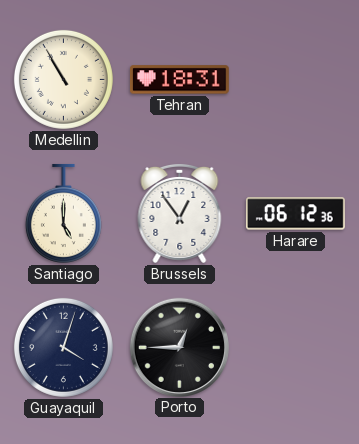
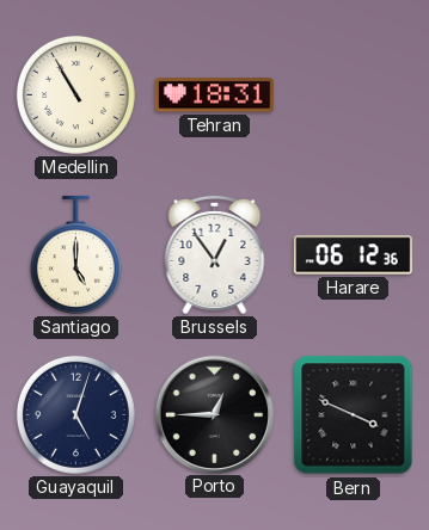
Guayaquil: 4:03 -> 5:03
Bern: none -> 3:49
